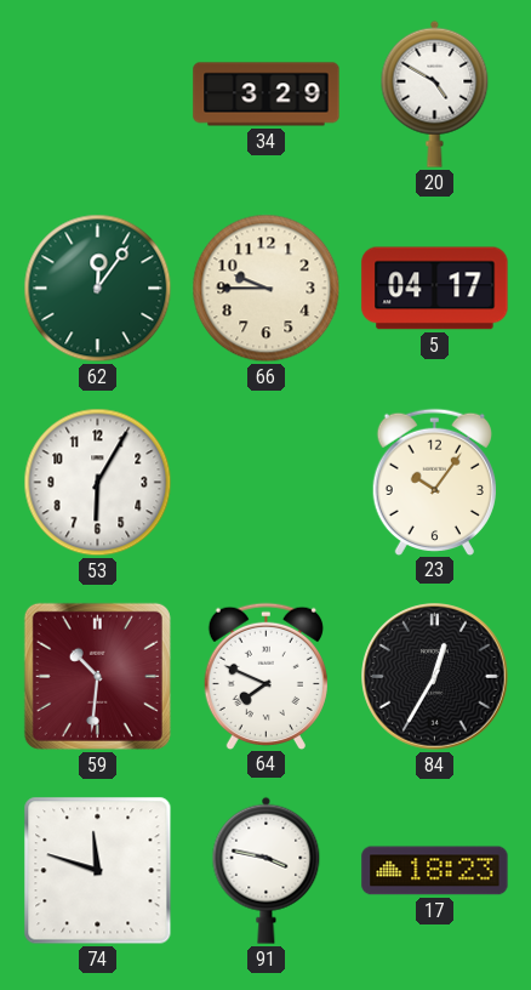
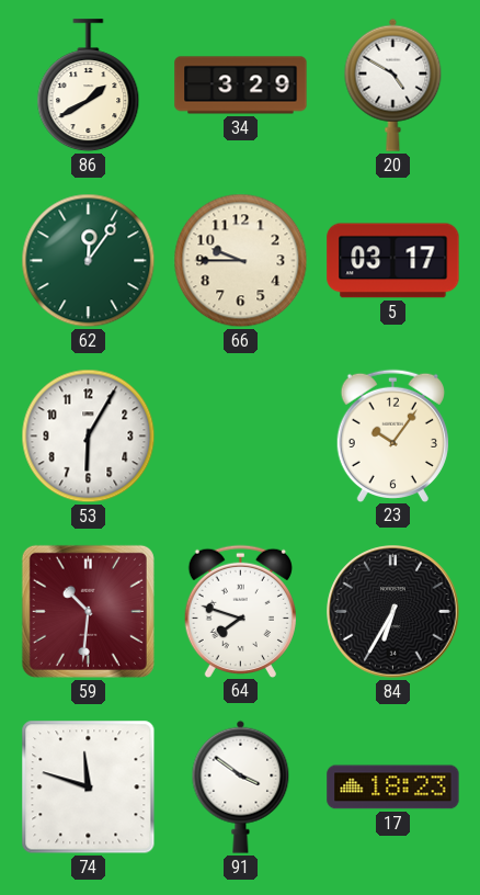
86: none -> 1:40
5: 04:17 -> 03:17
64: 7:49 -> 7:48
84: 12:35 -> 6:35
91: 3:47 -> 3:51
